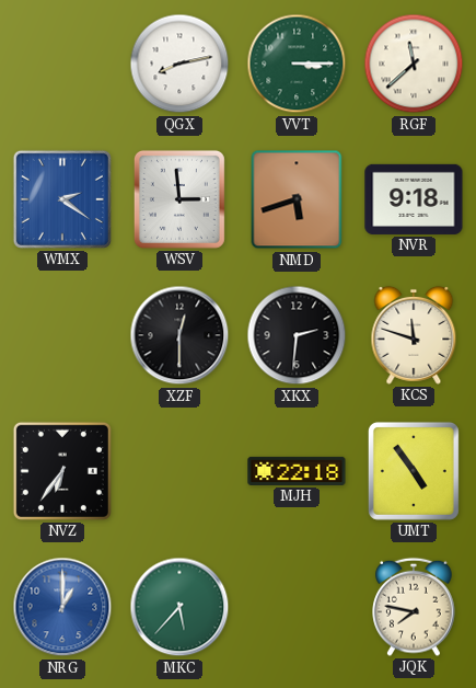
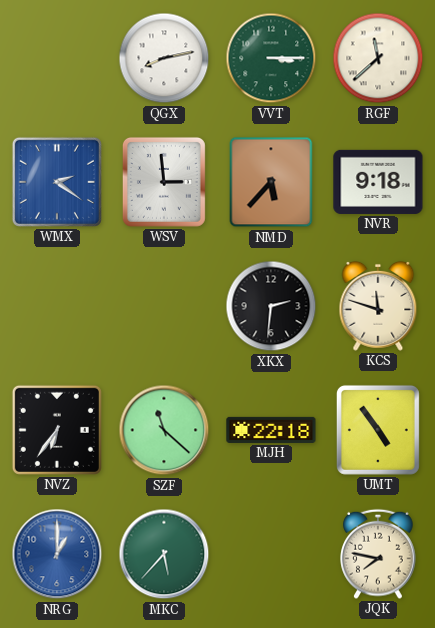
NMD: 5:42 -> 5:37
XZF: 12:30 -> none
SZF: none -> 11:22
